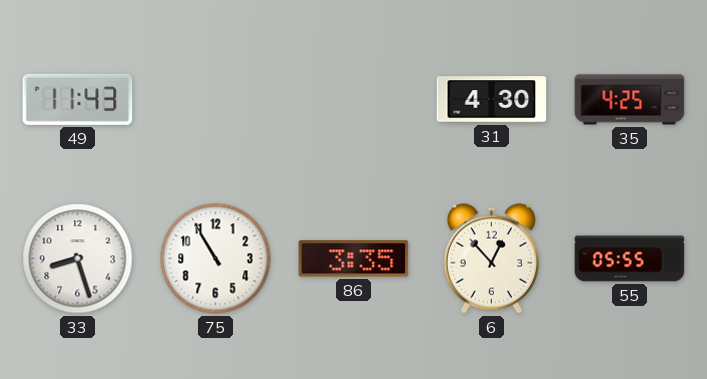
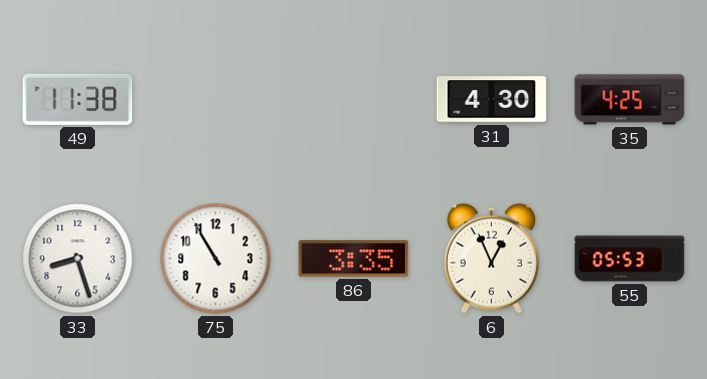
49: 11:43 -> 11:38
6: 12:53 -> 12:56
55: 05:55 -> 05:53
